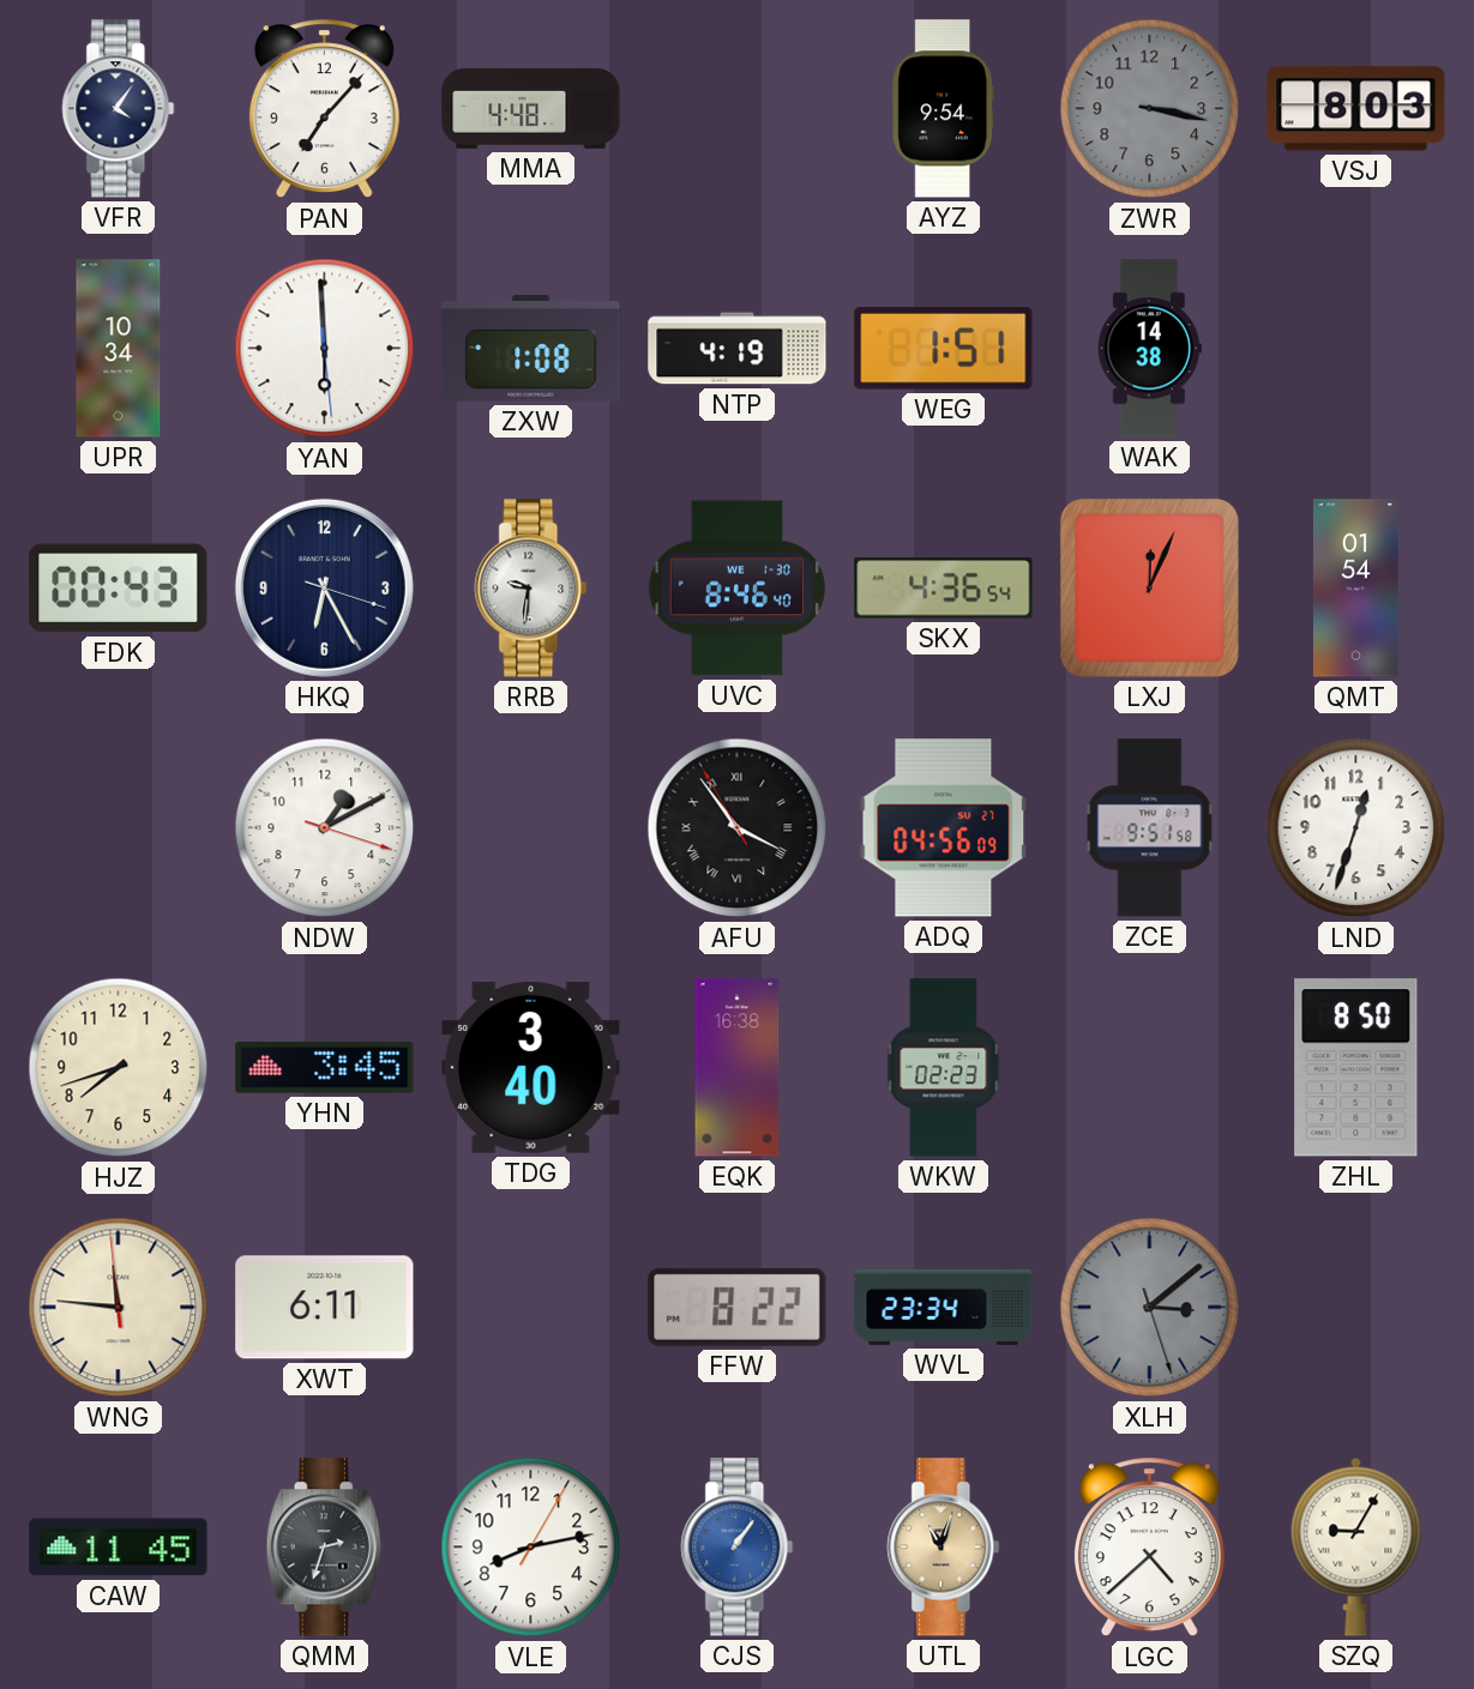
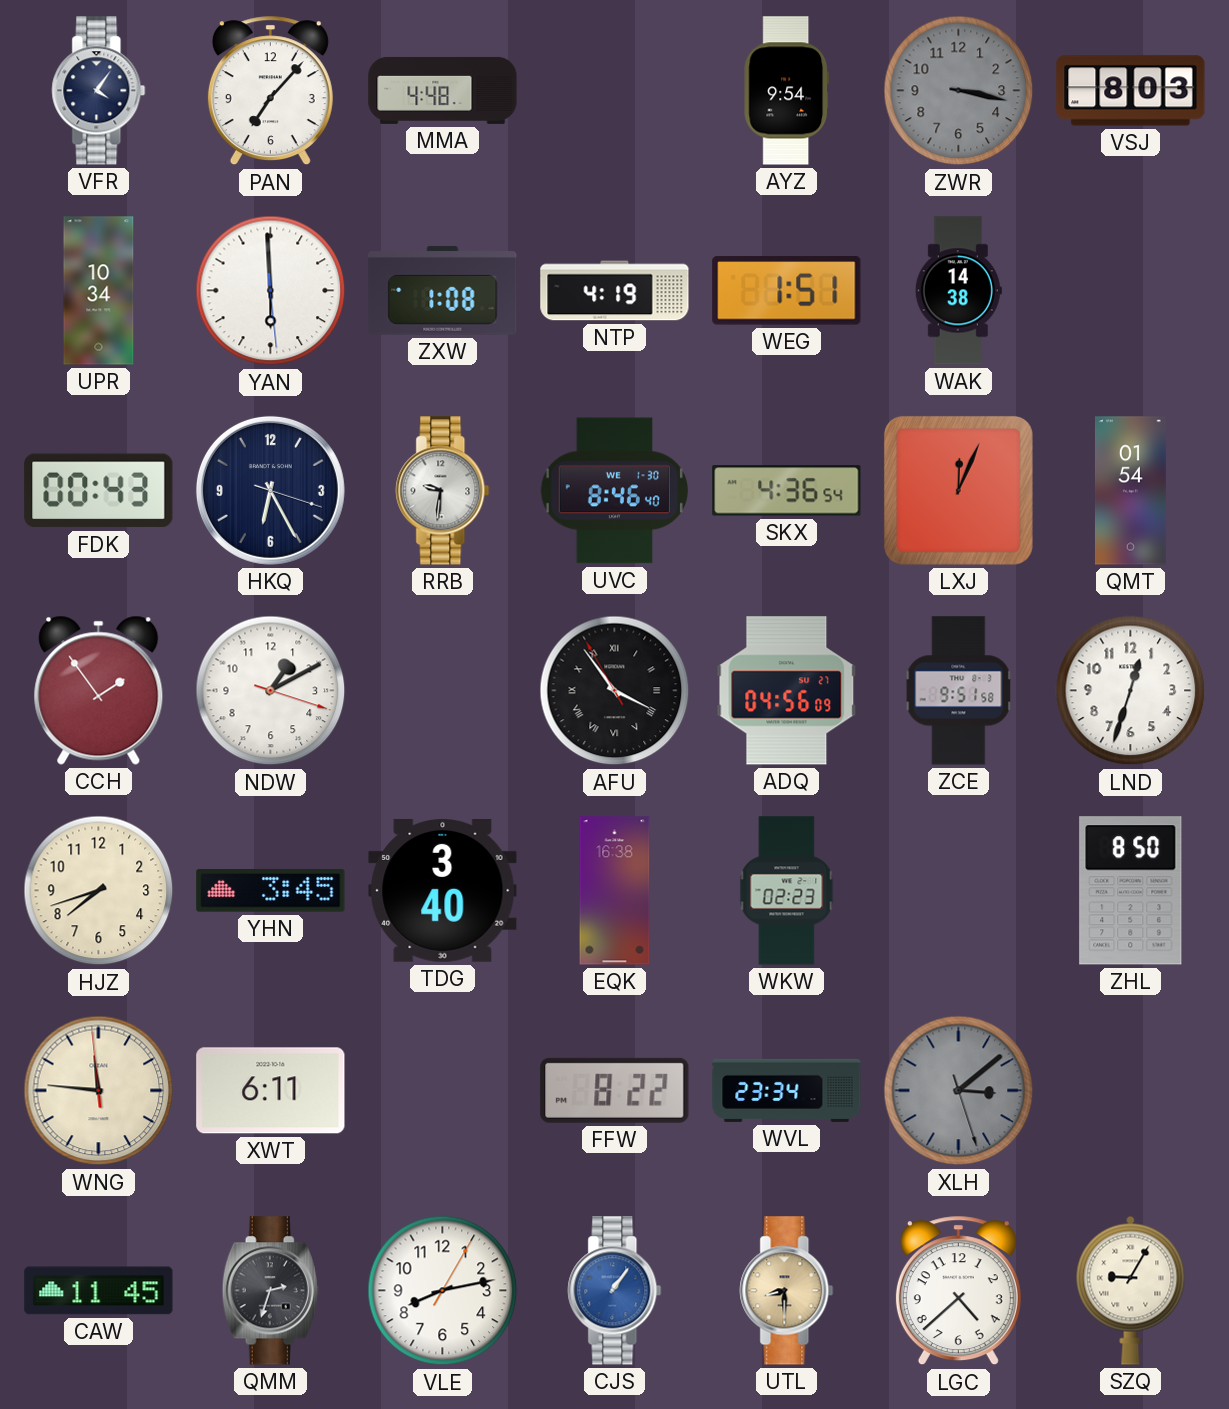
CCH: none -> 1:54
UTL: 11:03 -> 8:30
